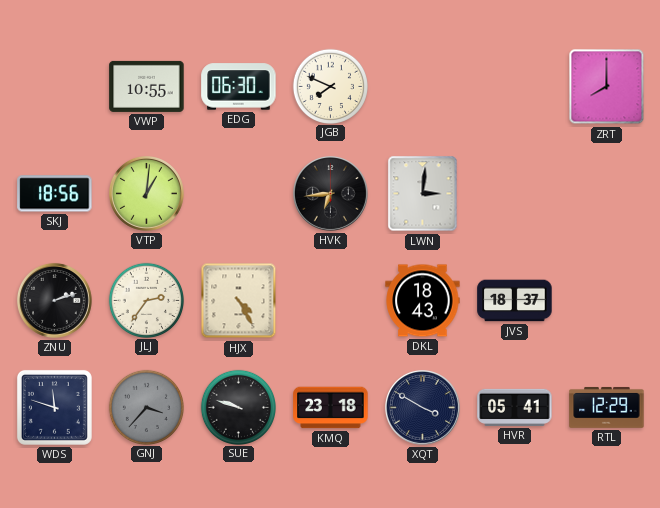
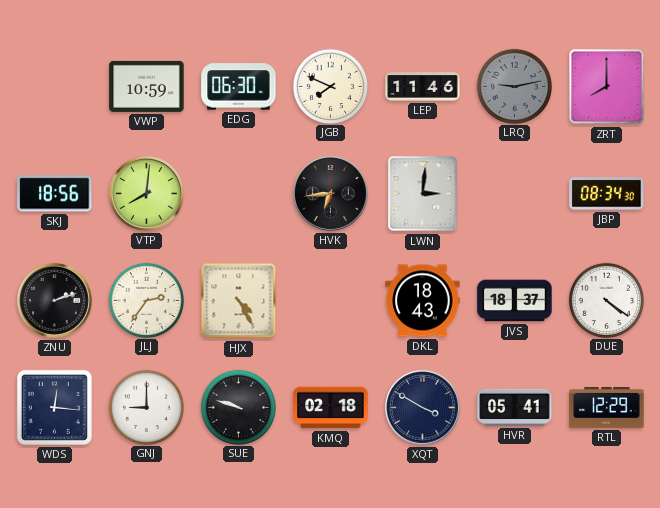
VWP: 10:55 -> 10:59
LEP: none -> 11:46
LRQ: none -> 9:13
VTP: 1:01 -> 8:01
JBP: none -> 08:34
DUE: none -> 4:21
WDS: 11:48 -> 12:16
GNJ: 3:37 -> 9:00
GNJ dial: grey -> white
KMQ: 23:18 -> 02:18
